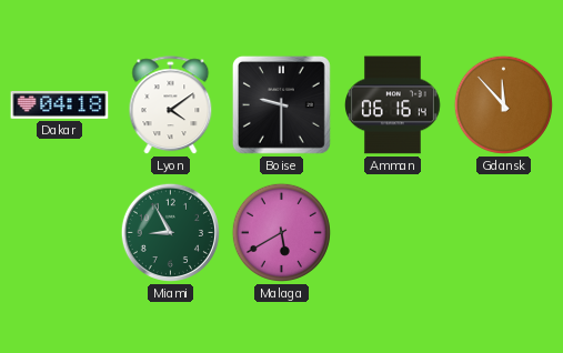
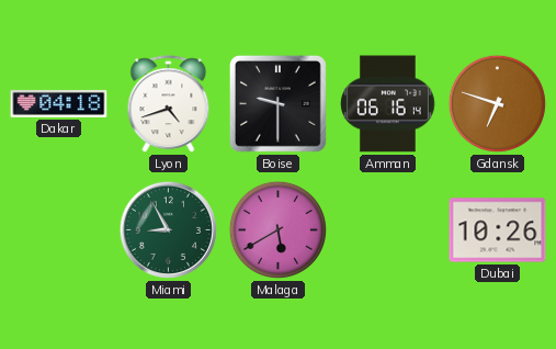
Lyon: 4:09 -> 4:42
Gdansk: 11:53 -> 6:48
Dubai: none -> 10:26
